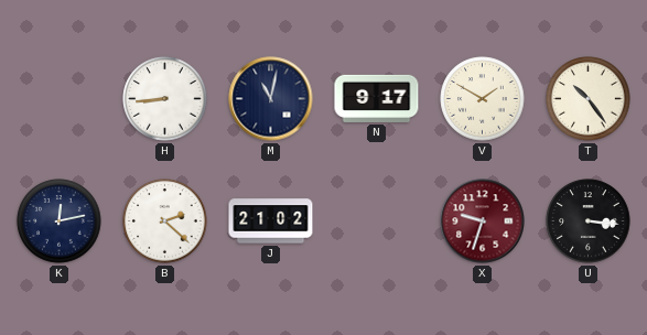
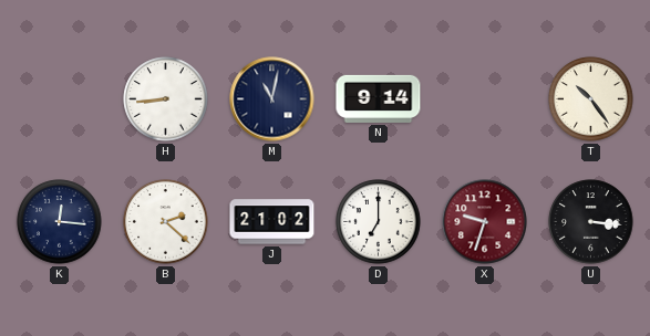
N: 9:17 -> 9:14
V: 1:50 -> none
K: 12:13 -> 12:16
D: none -> 7:00
